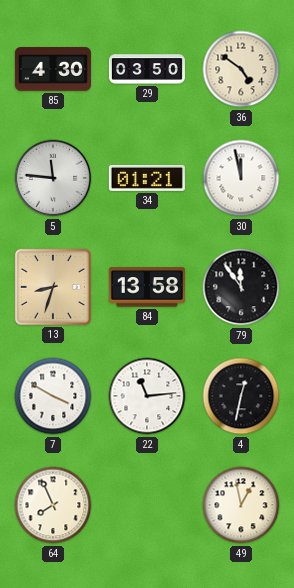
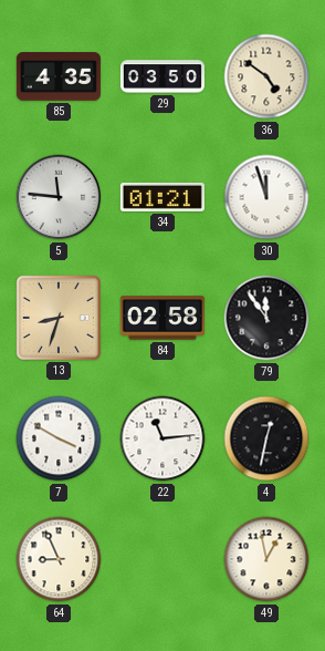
85: 4:30 -> 4:35
30: 11:58 -> 11:57
84: 13:58 -> 02:58
64: 7:56 -> 8:56
